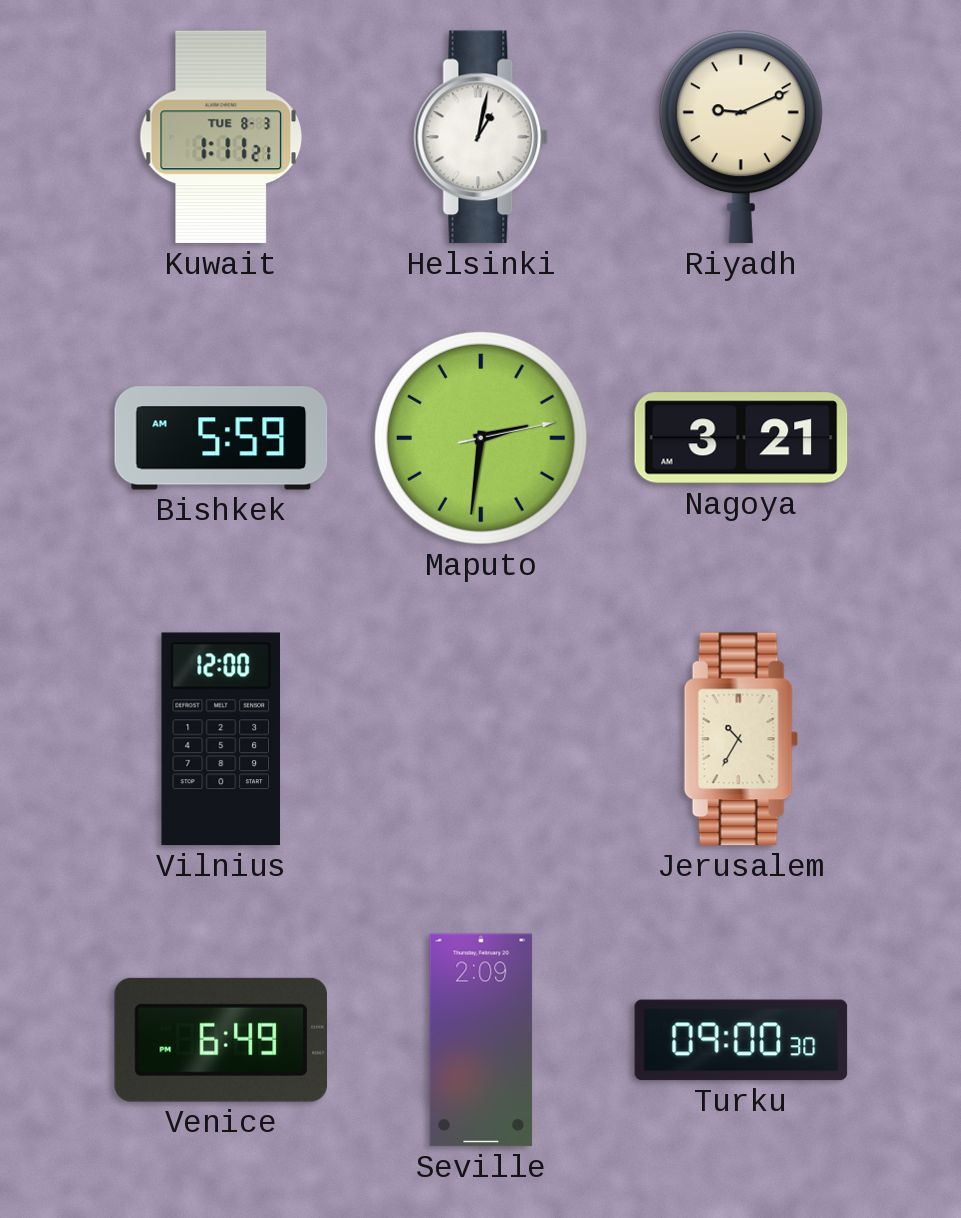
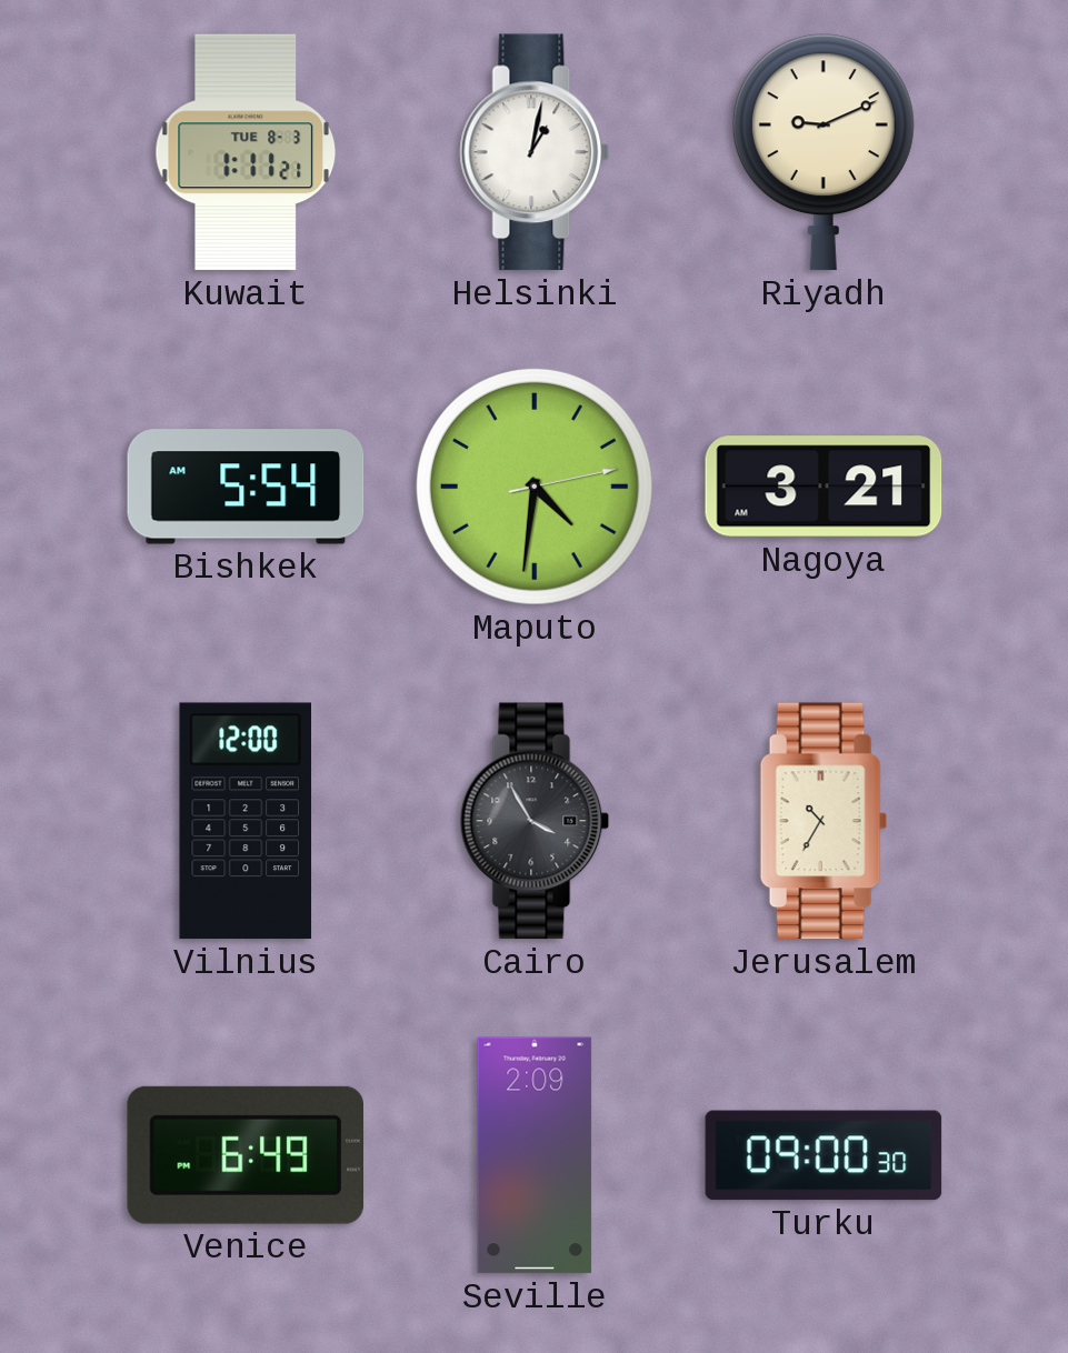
Bishkek: 5:59 -> 5:54
Maputo: 2:31 -> 4:31
Cairo: none -> 3:55
